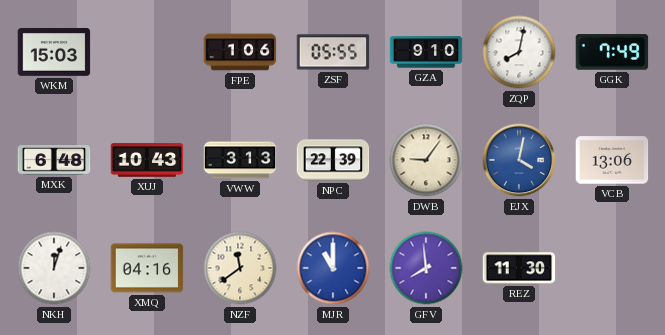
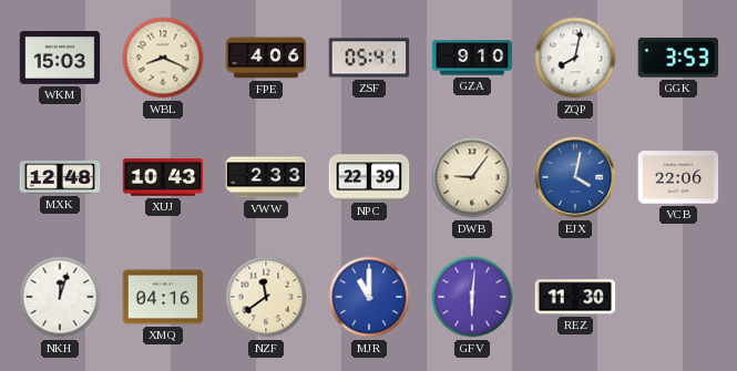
WBL: none -> 8:19
FPE: 1:06 -> 4:06
ZSF: 05:55 -> 05:41
GGK: 7:49 -> 3:53
MXK: 6:48 -> 12:48
VWW: 3:13 -> 2:33
VCB: 13:06 -> 22:06
GFV: 7:59 -> 6:01
